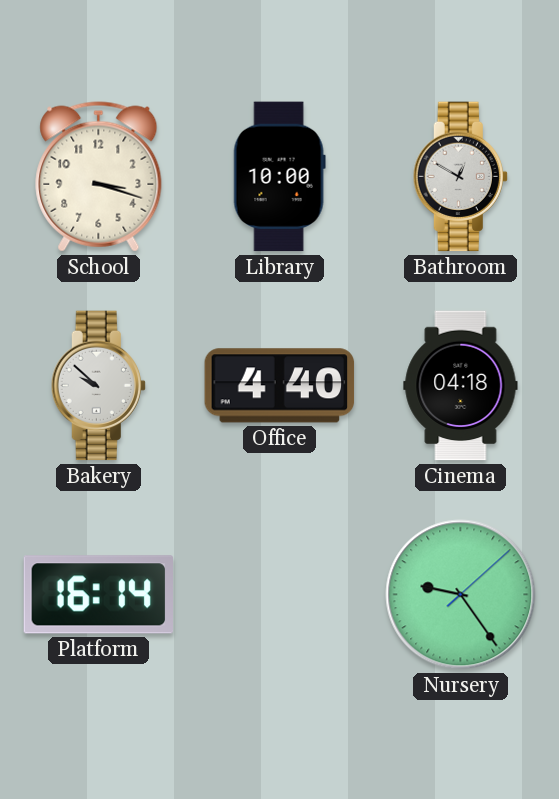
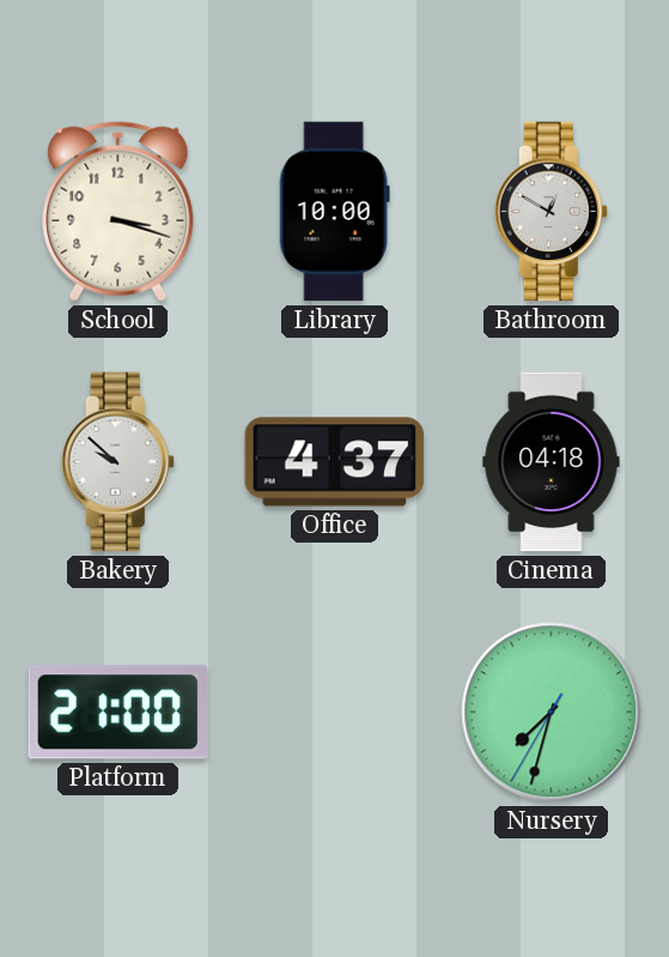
Office: 4:40 -> 4:37
Platform: 16:14 -> 21:00
Nursery: 9:24 -> 7:32
